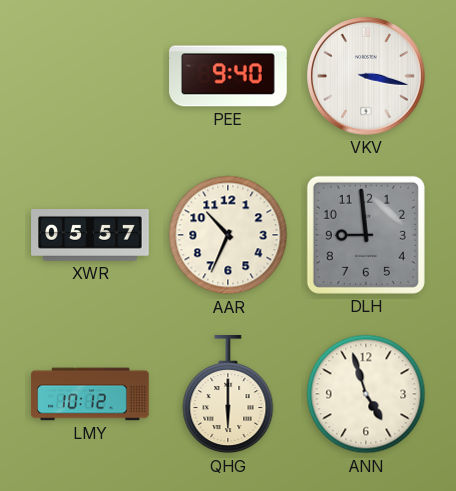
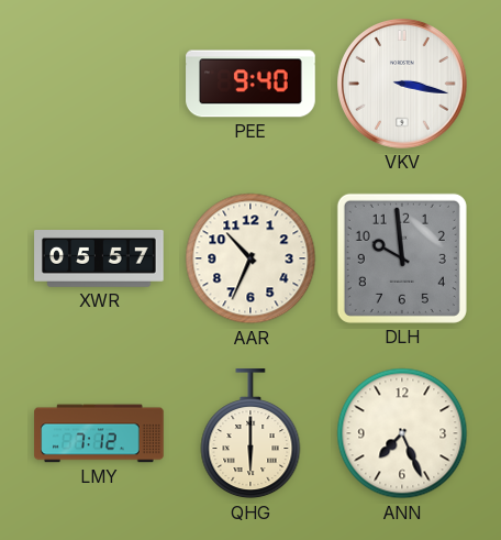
DLH: 8:59 -> 9:59
LMY: 10:12 -> 7:12
ANN: 4:57 -> 7:26
